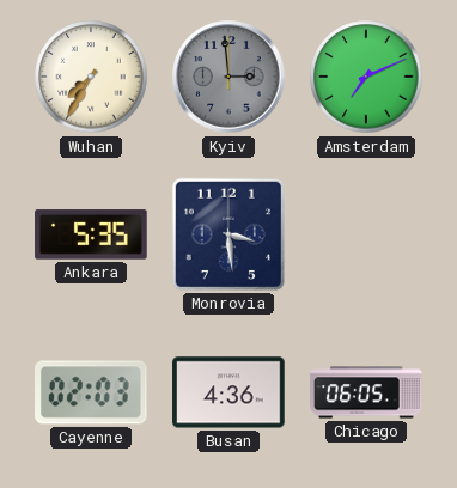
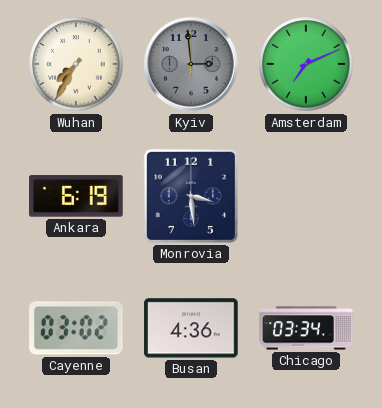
Ankara: 5:35 -> 6:19
Cayenne: 02:03 -> 03:02
Chicago: 06:05 -> 03:34
